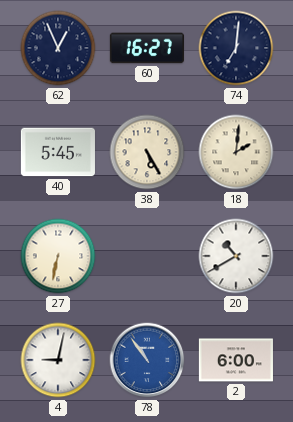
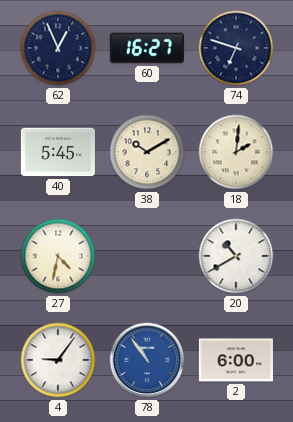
74: 7:01 -> 6:48
38: 5:25 -> 10:10
27: 6:32 -> 4:32
4: 9:02 -> 9:06
